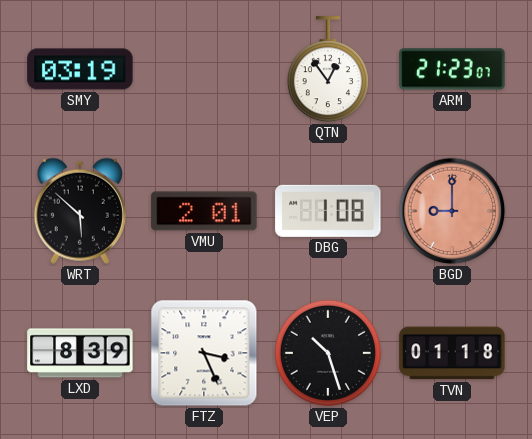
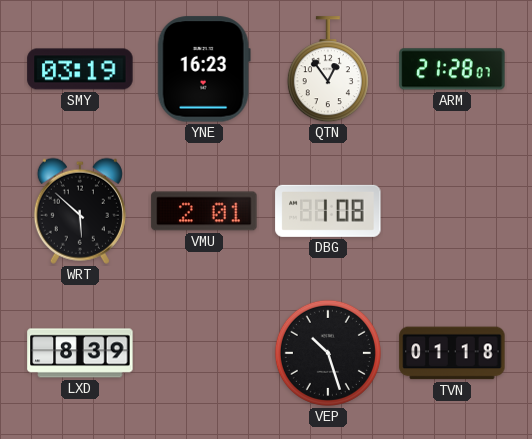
YNE: none -> 16:23
ARM: 21:23 -> 21:28
BGD: 9:00 -> none
FTZ: 3:26 -> none
